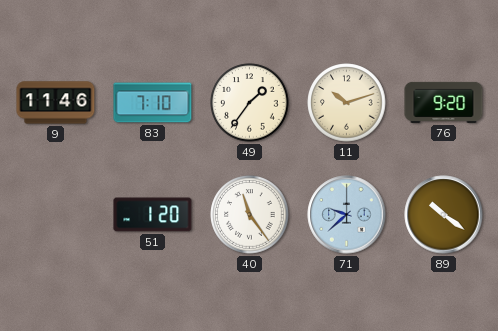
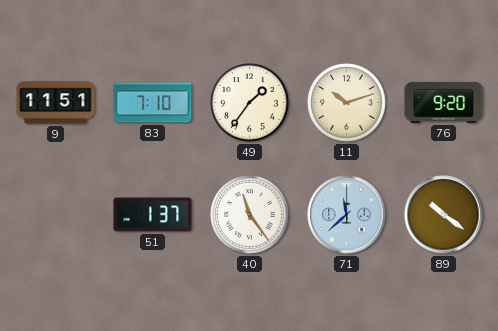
9: 11:46 -> 11:51
51: 1:20 -> 1:37
71: 9:38 -> 11:38
